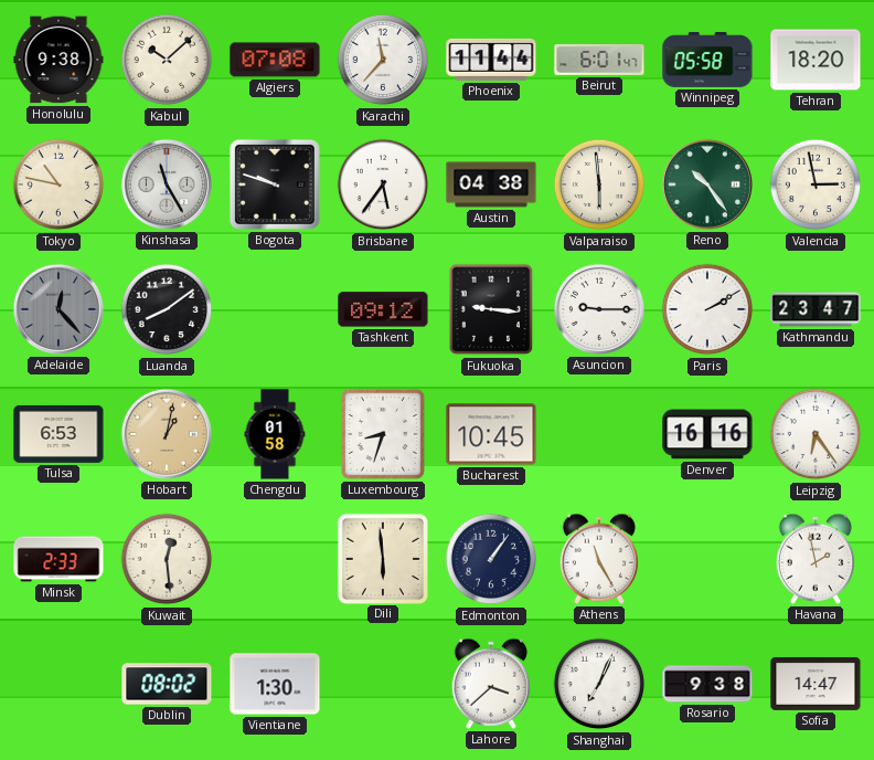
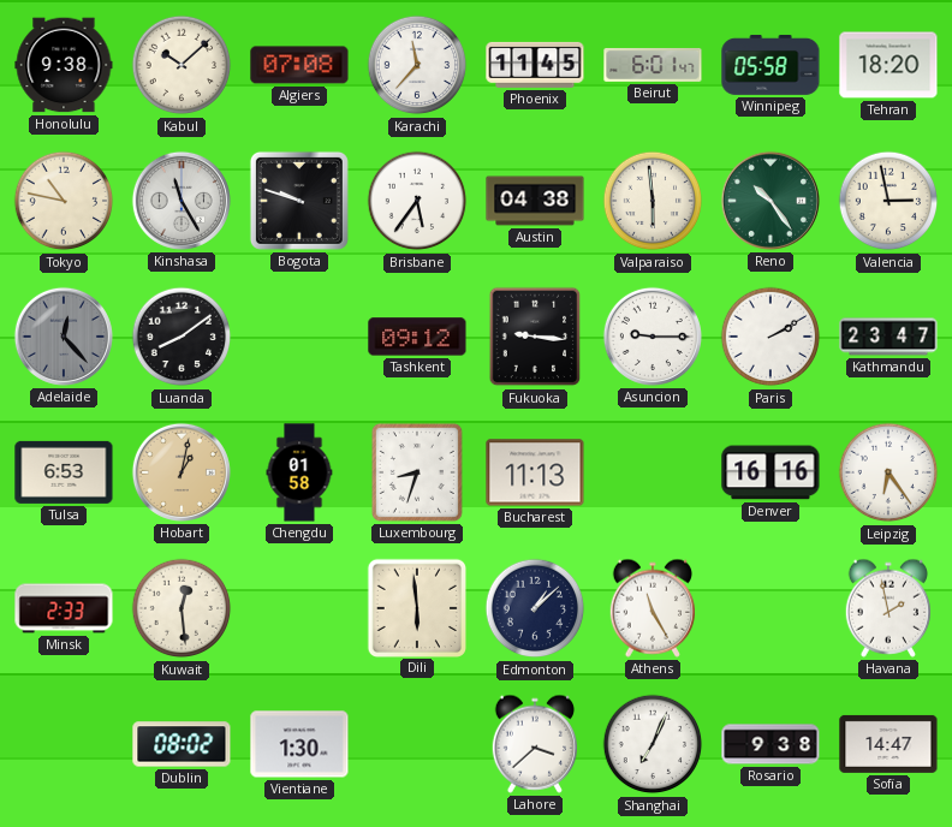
Phoenix: 11:44 -> 11:45
Bucharest: 10:45 -> 11:13
Edmonton: 1:06 -> 1:08
